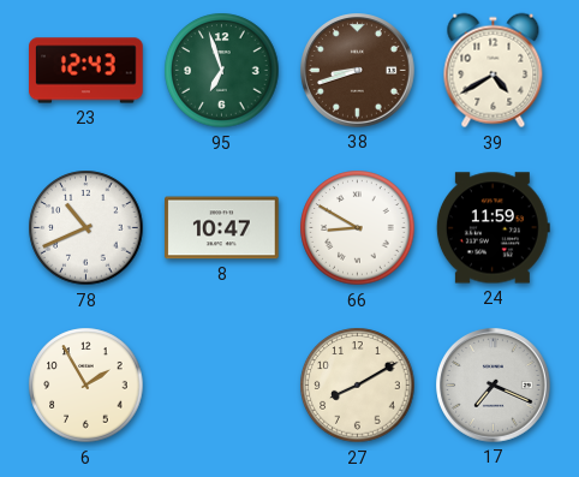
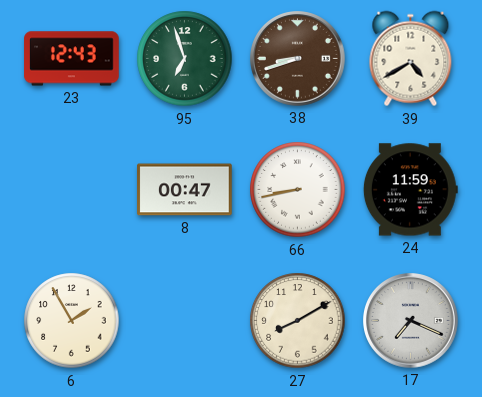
78: 10:41 -> none
8: 10:47 -> 00:47
66: 8:50 -> 8:43
